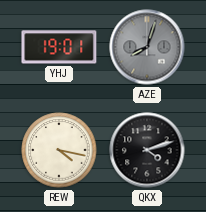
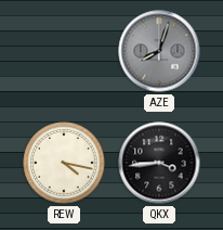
YHJ: 19:01 -> none
QKX: 4:12 -> 3:44
